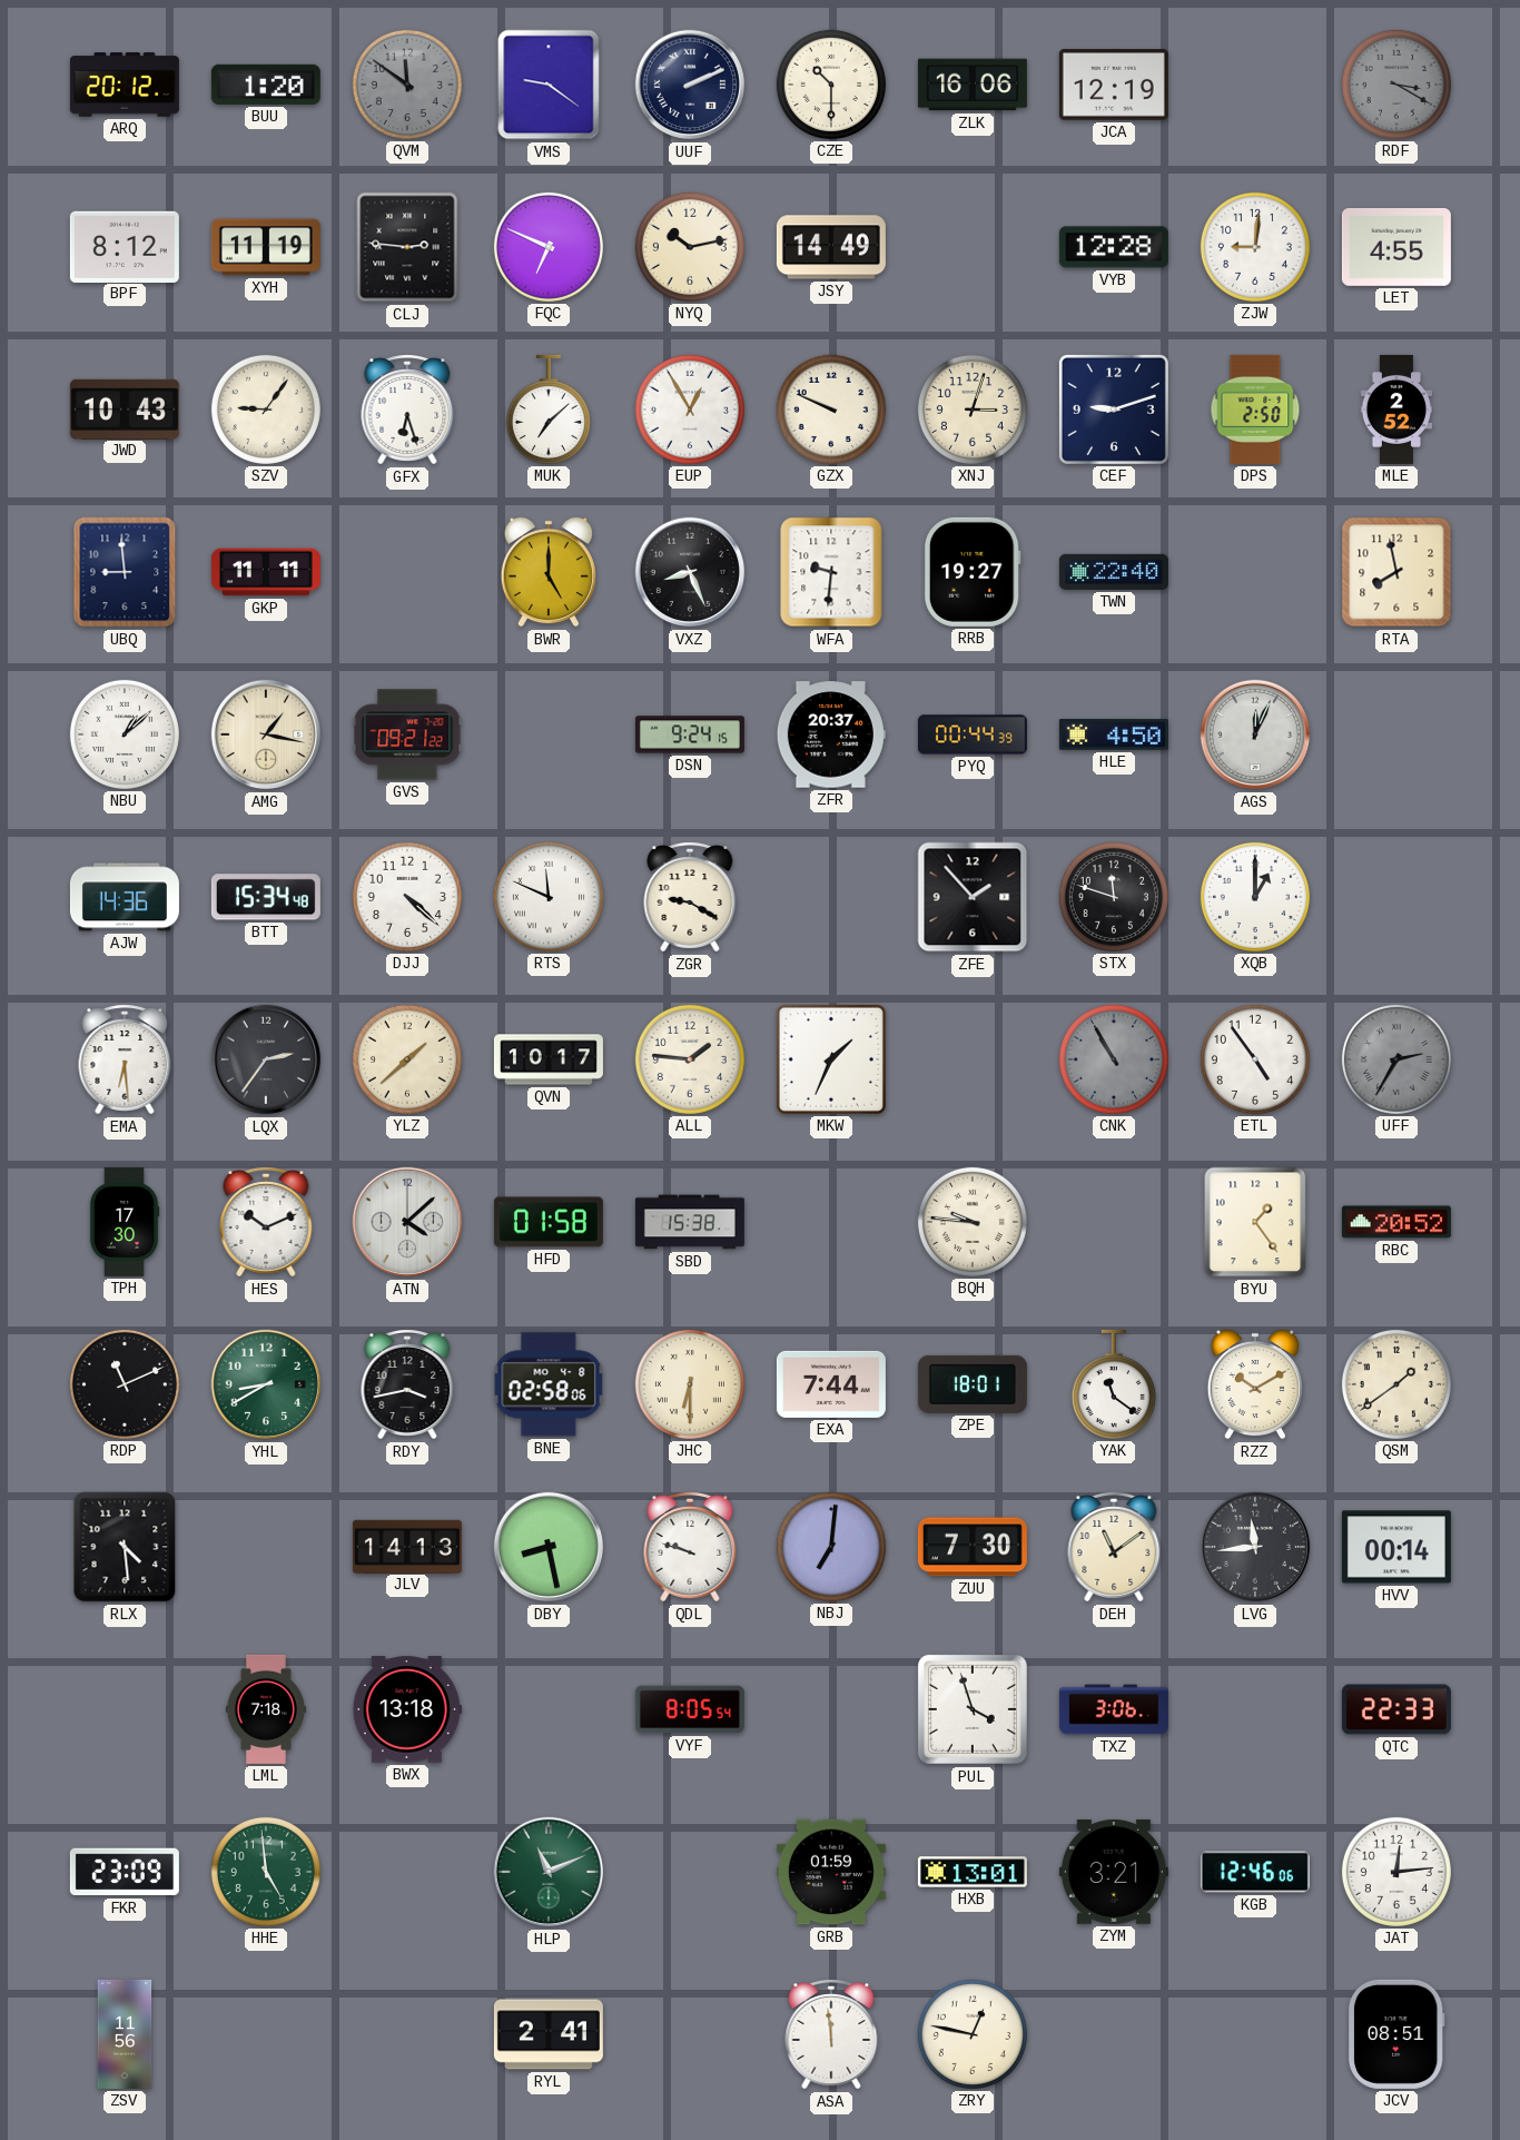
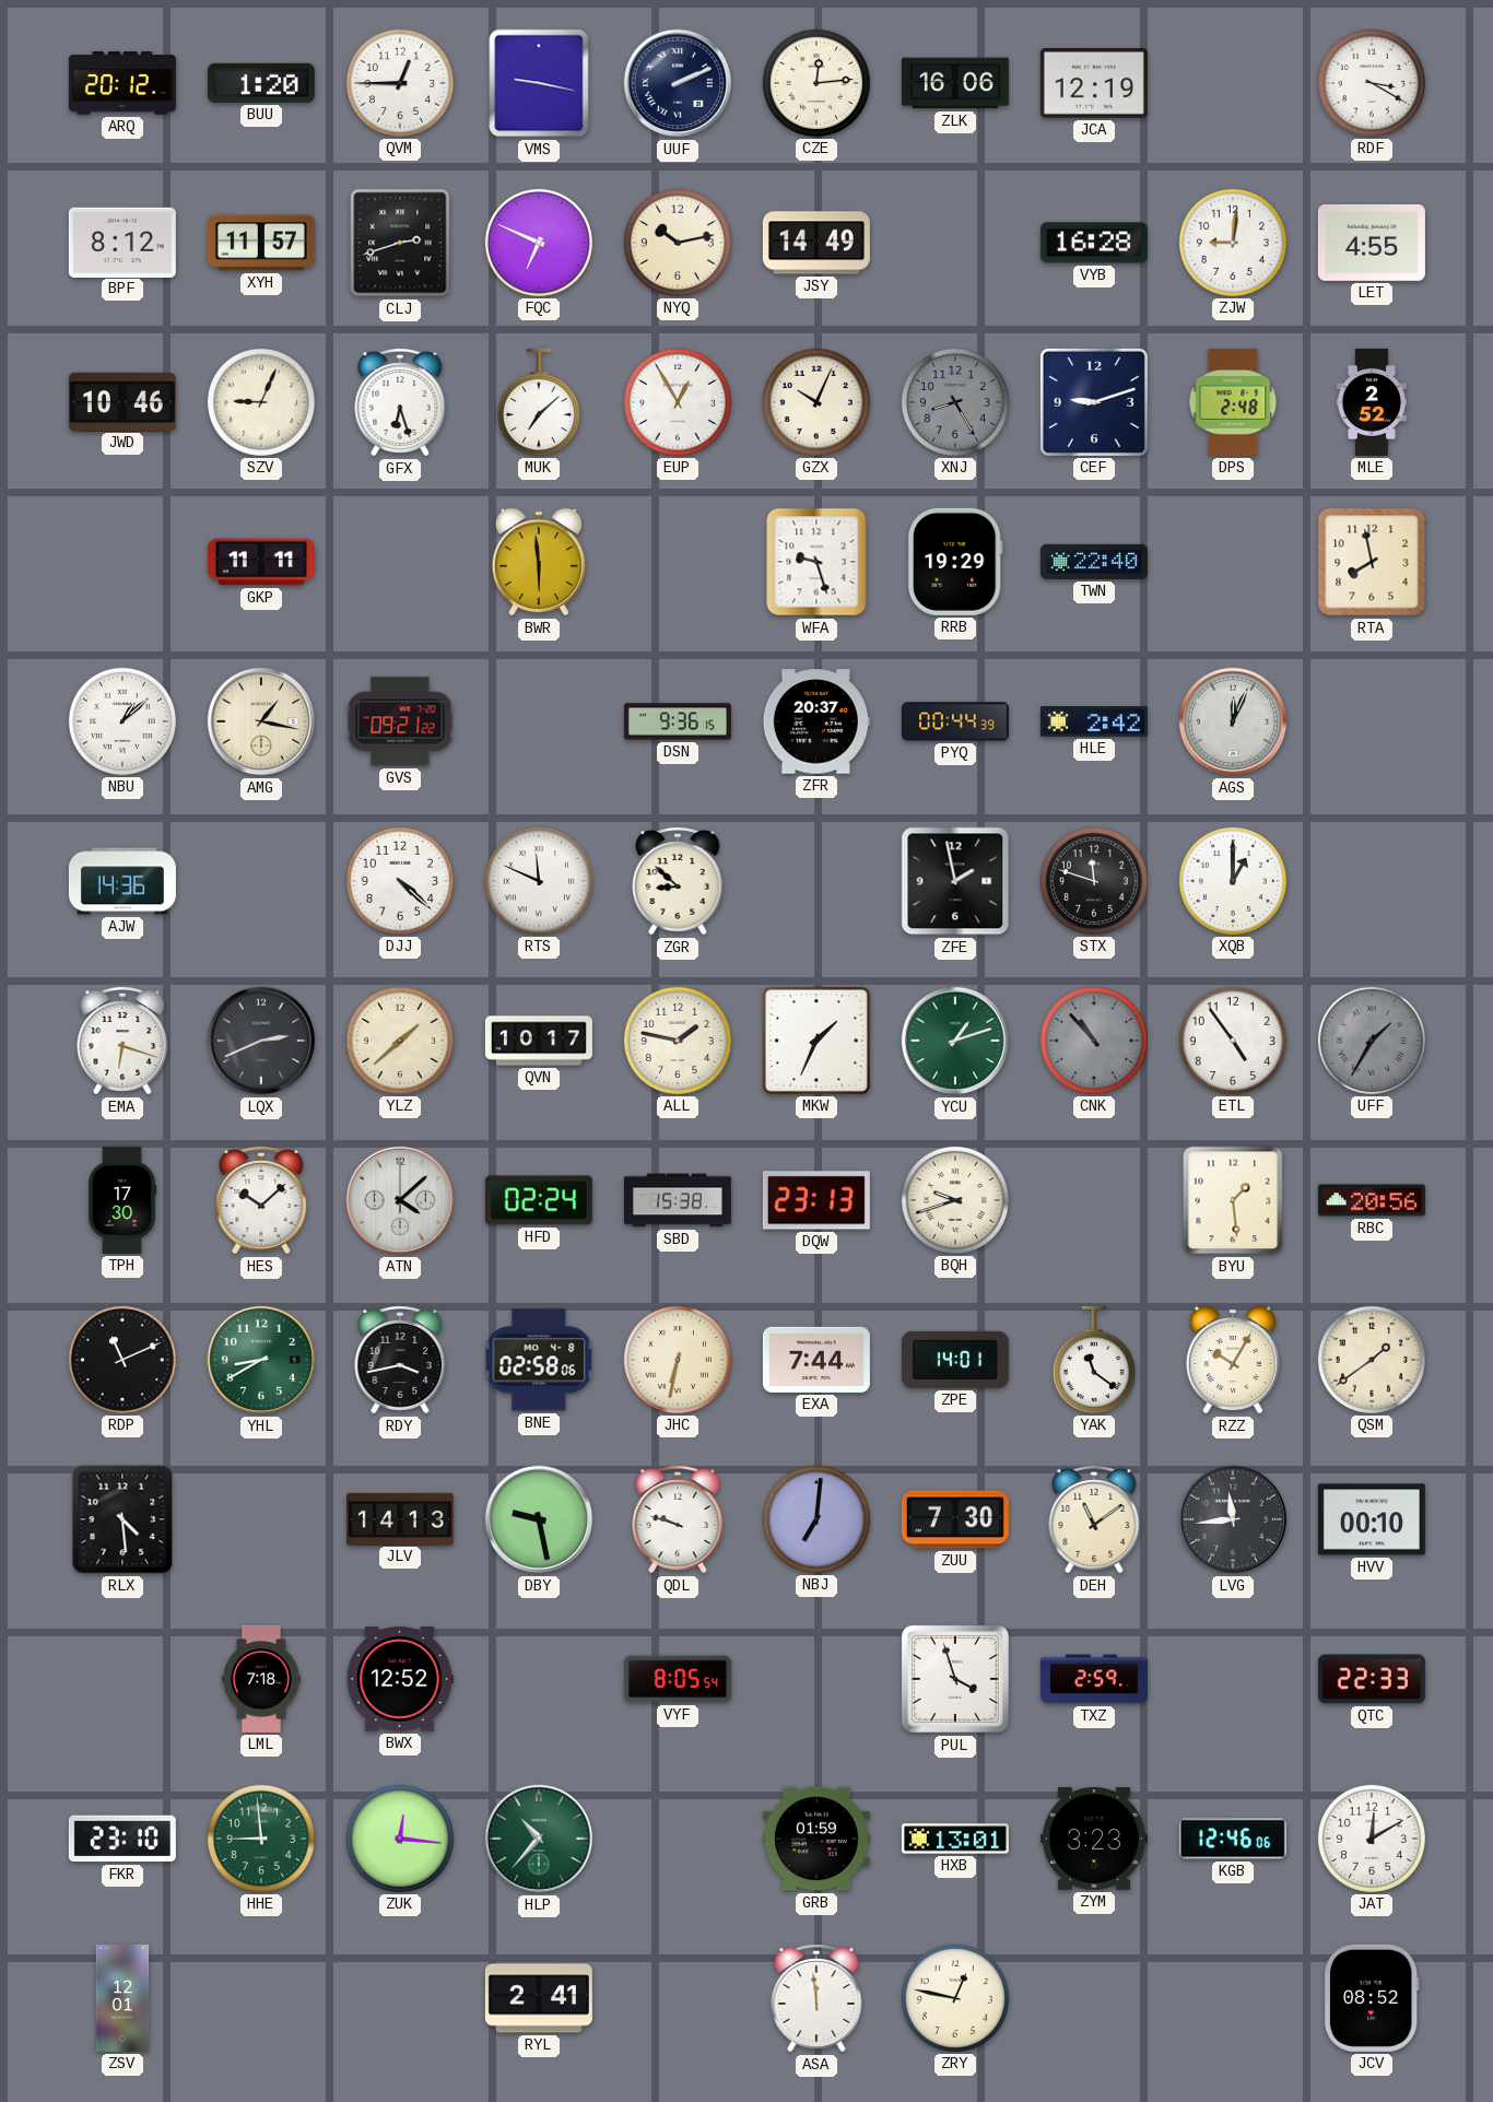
QVM: 11:51 -> 12:45
QVM dial: grey -> white
VMS: 9:21 -> 9:17
CZE: 10:30 -> 12:14
RDF dial: grey -> white
XYH: 11:19 -> 11:57
CLJ: 2:46 -> 2:42
VYB: 12:28 -> 16:28
JWD: 10:43 -> 10:46
SZV: 9:06 -> 9:04
GZX: 9:49 -> 10:04
XNJ: 3:03 -> 8:25
XNJ dial: cream -> grey
DPS: 2:50 -> 2:48
UBQ: 8:59 -> none
BWR: 5:00 -> 5:59
VXZ: 8:26 -> none
WFA: 9:31 -> 9:27
RRB: 19:27 -> 19:29
DSN: 9:24 -> 9:36
HLE: 4:50 -> 2:42
BTT: 15:34 -> none
ZGR: 9:20 -> 8:52
ZFE: 1:53 -> 1:58
EMA: 6:29 -> 6:18
LQX: 2:36 -> 2:41
ALL: 1:46 -> 1:47
YCU: none -> 1:12
CNK: 10:55 -> 10:53
UFF: 2:35 -> 1:35
HES: 10:11 -> 10:08
HFD: 01:58 -> 02:24
DQW: none -> 23:13
BQH: 9:46 -> 9:42
BYU: 1:24 -> 1:29
RBC: 20:52 -> 20:56
JHC: 6:30 -> 6:32
ZPE: 18:01 -> 14:01
RZZ: 10:10 -> 10:05
DBY: 8:28 -> 9:28
HVV: 00:14 -> 00:10
BWX: 13:18 -> 12:52
TXZ: 3:06 -> 2:59
FKR: 23:09 -> 23:10
HHE: 4:59 -> 8:59
ZUK: none -> 12:16
HLP: 11:11 -> 10:37
ZYM: 3:21 -> 3:23
JAT: 12:14 -> 12:10
ZSV: 11:56 -> 12:01
JCV: 08:51 -> 08:52
